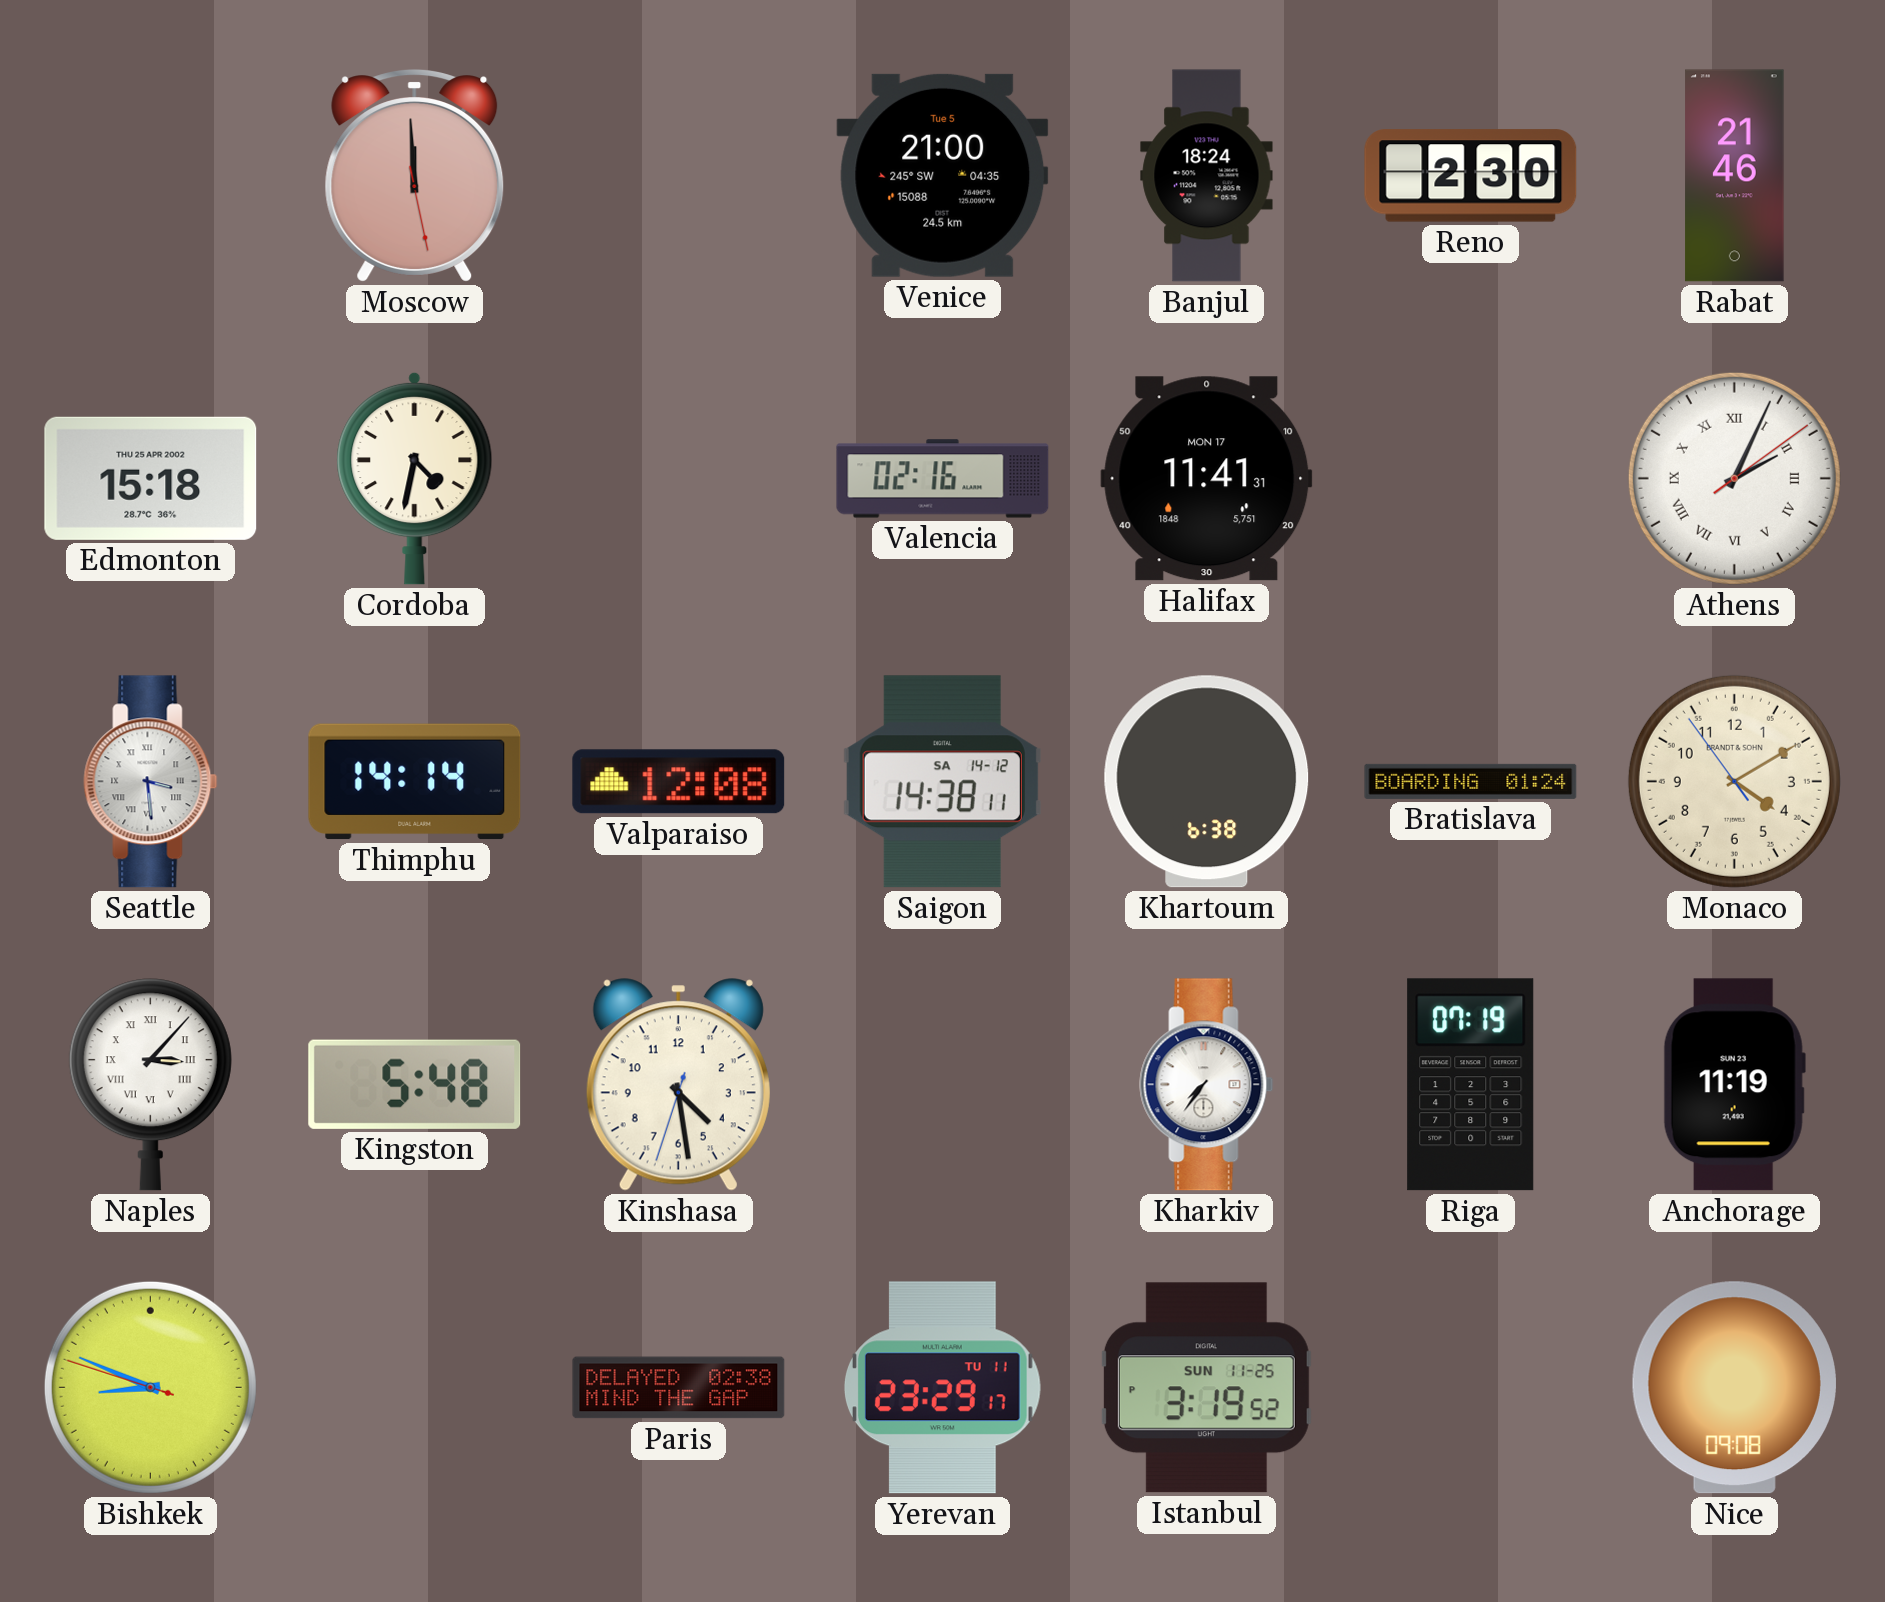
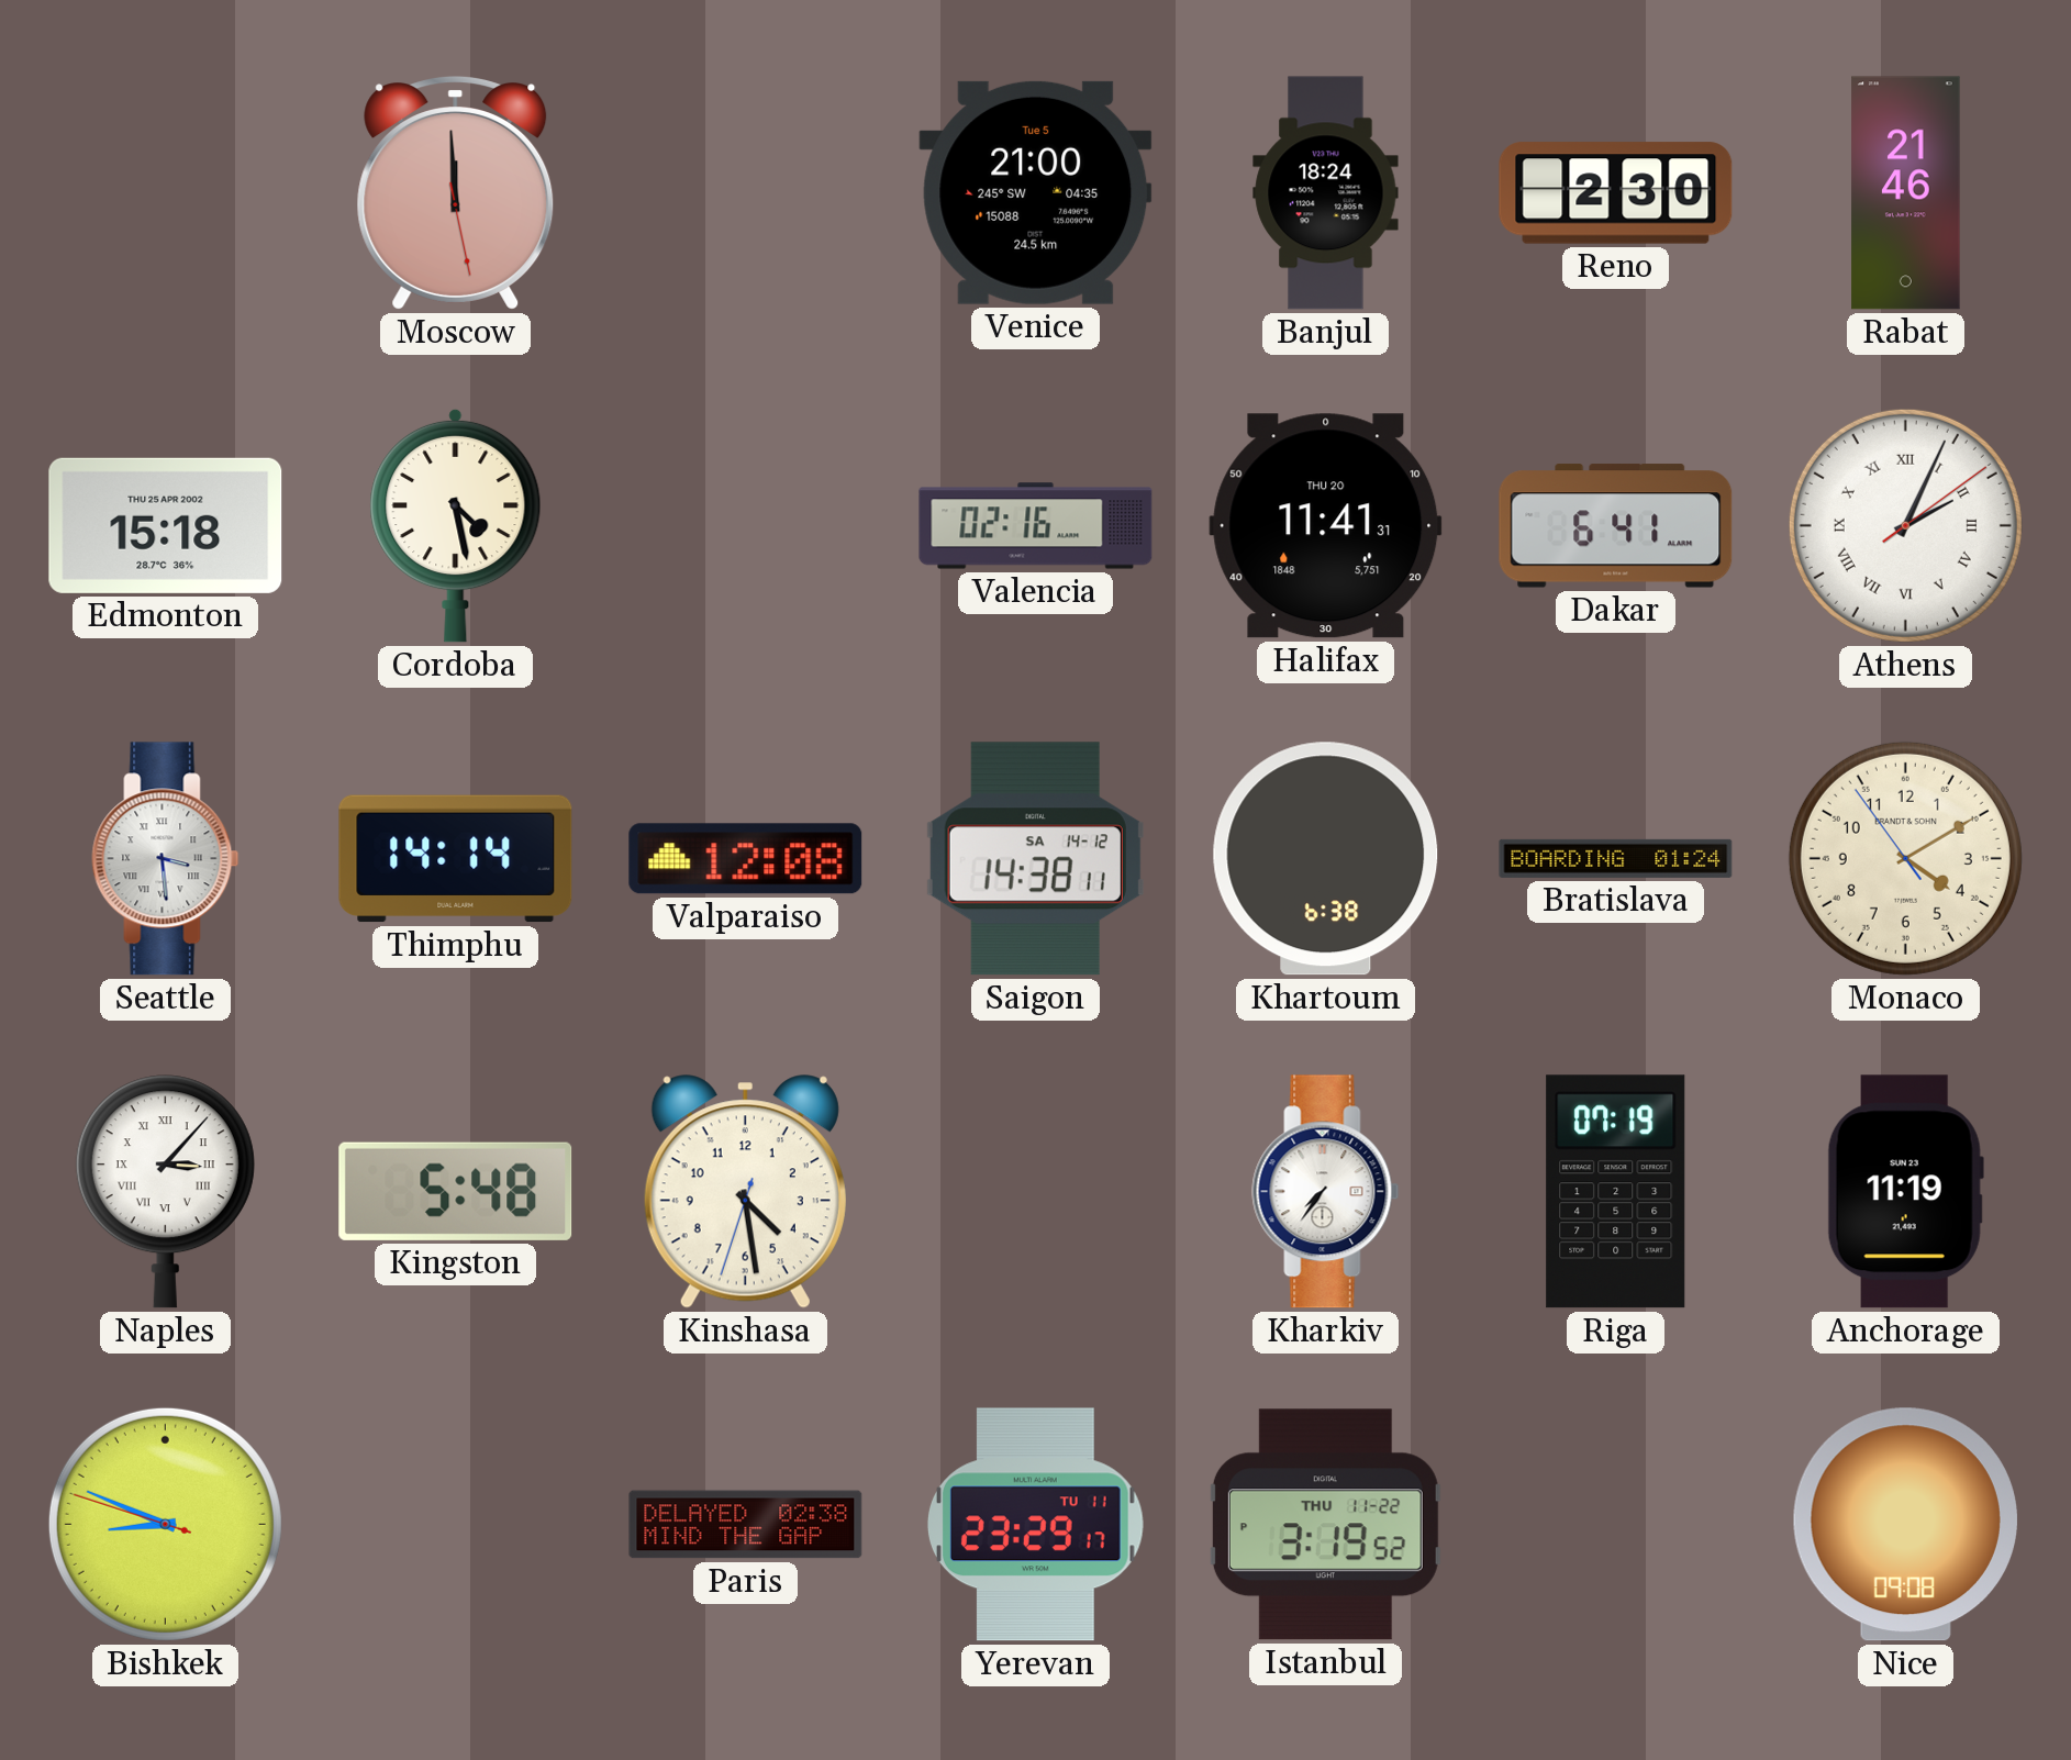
Cordoba: 4:32 -> 4:28
Halifax date: MON 17 -> THU 20
Dakar: none -> 6:41
Istanbul date: SUN 11-25 -> THU 11-22
